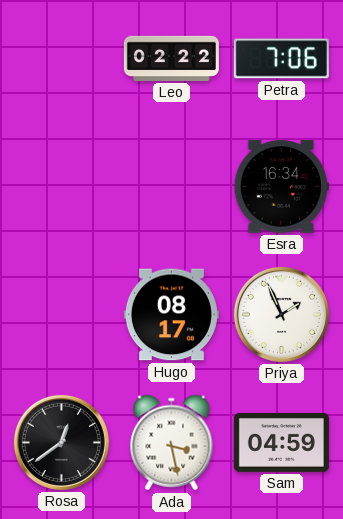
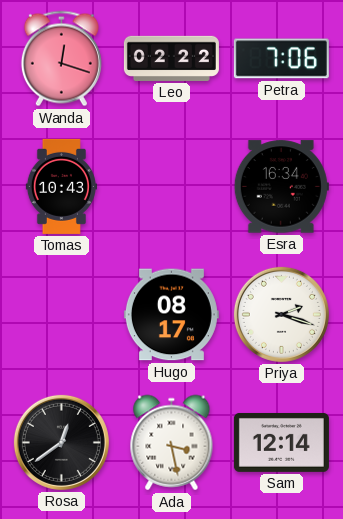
Wanda: none -> 12:18
Tomas: none -> 10:43
Priya: 1:56 -> 2:18
Sam: 04:59 -> 12:14
